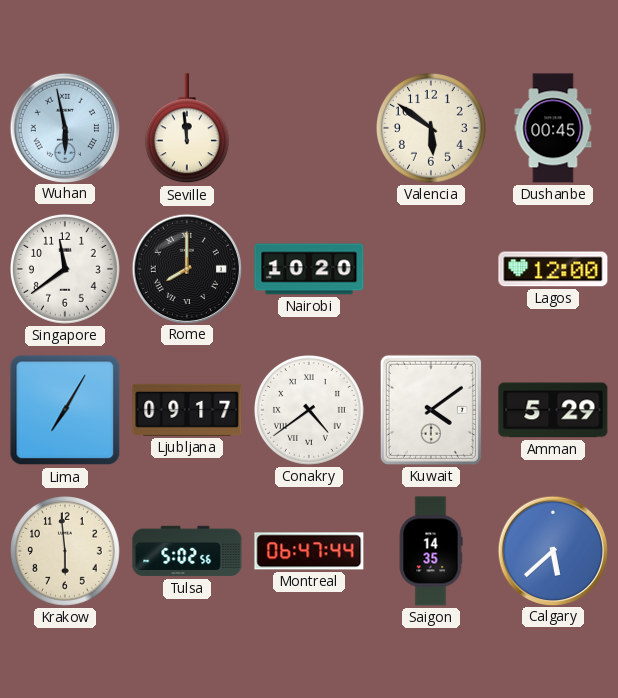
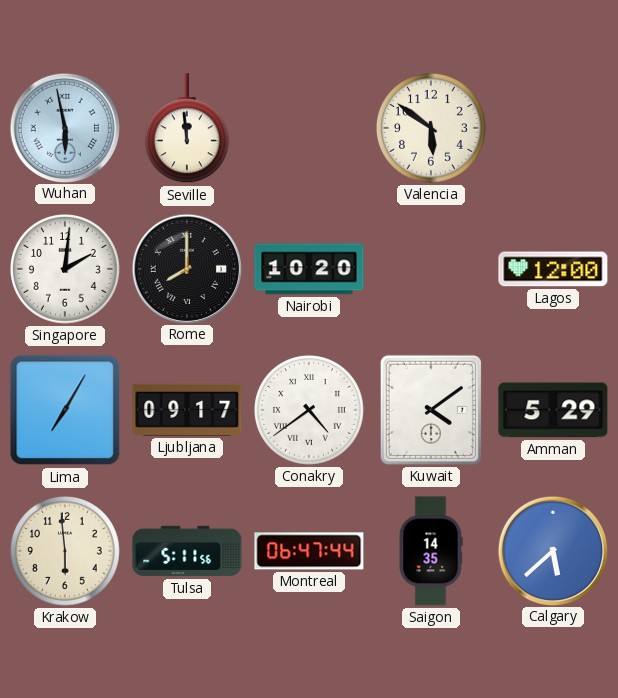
Dushanbe: 00:45 -> none
Singapore: 11:39 -> 2:01
Tulsa: 5:02 -> 5:11
